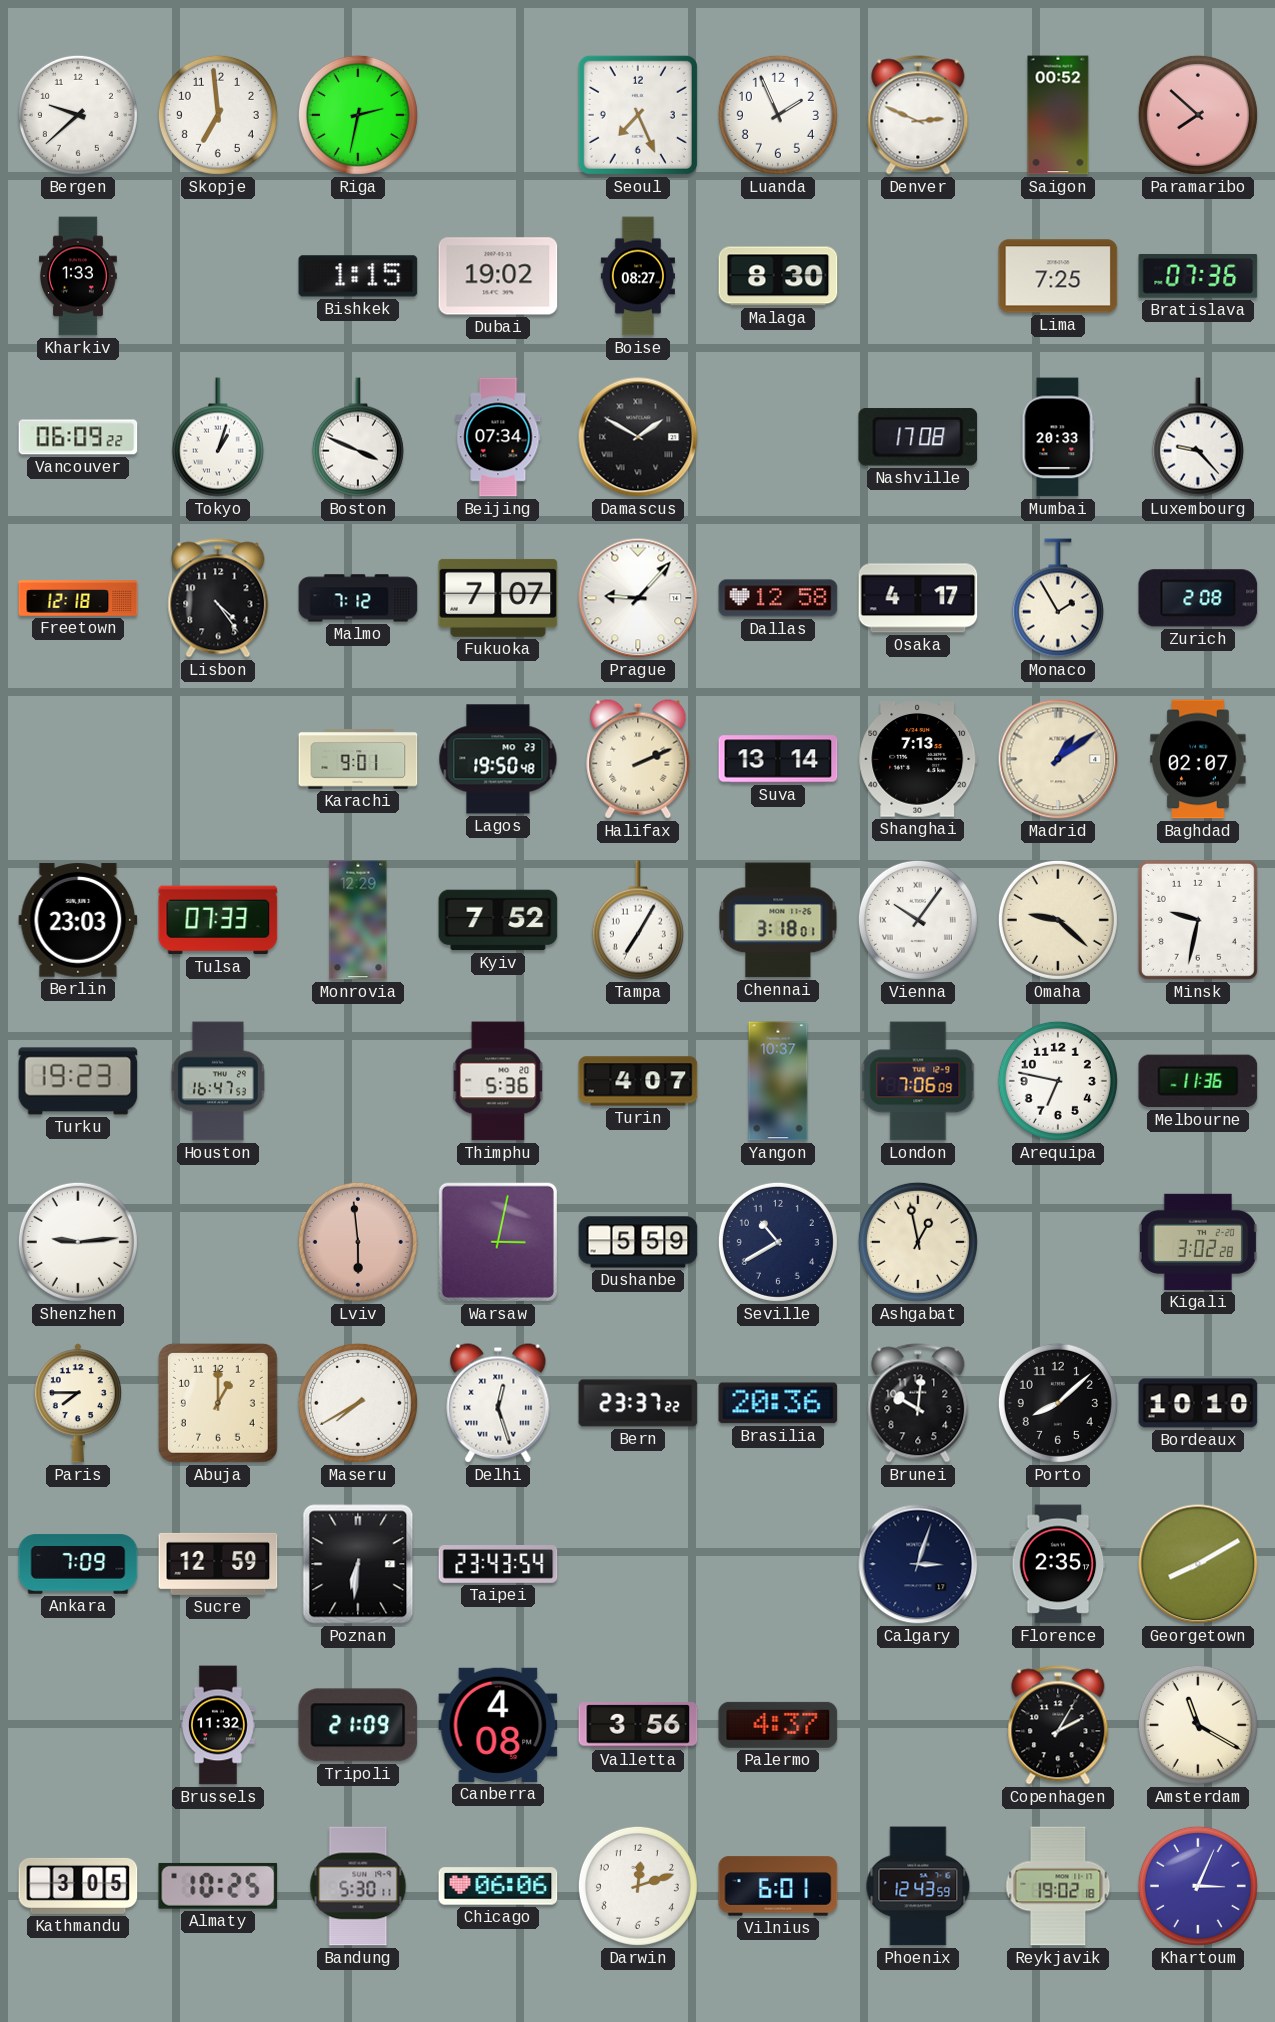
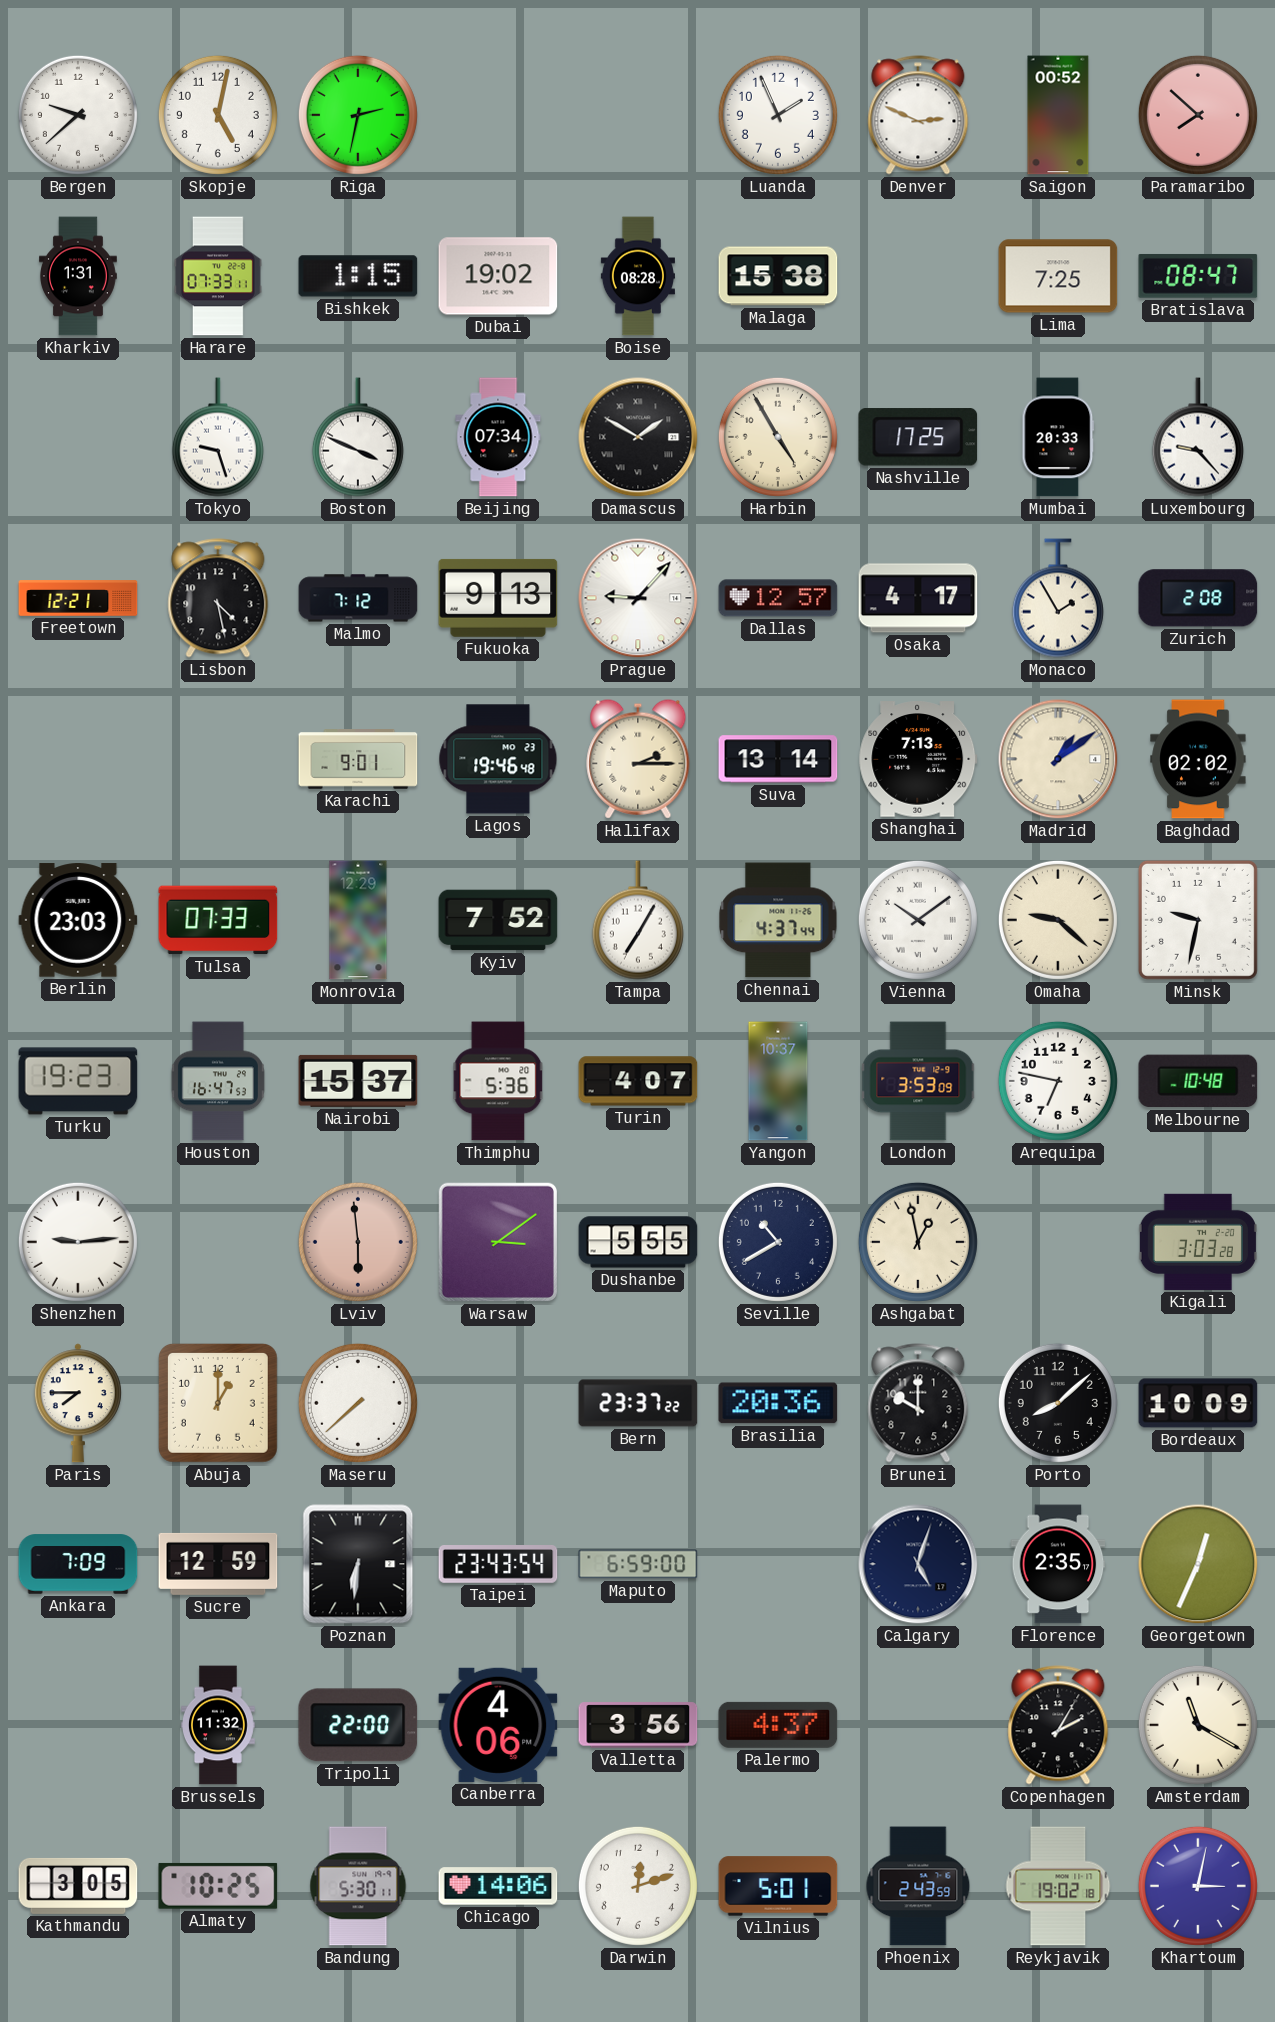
Skopje: 6:59 -> 5:02
Seoul: 7:26 -> none
Kharkiv: 1:33 -> 1:31
Harare: none -> 07:33
Boise: 08:27 -> 08:28
Malaga: 8:30 -> 15:38
Bratislava: 07:36 -> 08:47
Vancouver: 06:09 -> none
Tokyo: 1:03 -> 9:27
Harbin: none -> 4:55
Nashville: 17:08 -> 17:25
Freetown: 12:18 -> 12:21
Lisbon: 4:24 -> 4:28
Fukuoka: 7:07 -> 9:13
Dallas: 12:58 -> 12:57
Lagos: 19:50 -> 19:46
Halifax: 2:11 -> 2:15
Baghdad: 02:07 -> 02:02
Chennai: 3:18 -> 4:37
Vienna: 10:06 -> 10:09
Nairobi: none -> 15:37
London: 7:06 -> 3:53
Melbourne: 11:36 -> 10:48
Warsaw: 3:02 -> 3:09
Dushanbe: 5:59 -> 5:55
Kigali: 3:02 -> 3:03
Maseru: 7:40 -> 7:38
Delhi: 12:27 -> none
Brunei: 10:01 -> 10:00
Bordeaux: 10:10 -> 10:09
Maputo: none -> 6:59
Calgary: 3:03 -> 5:03
Georgetown: 8:10 -> 12:34
Tripoli: 21:09 -> 22:00
Canberra: 4:08 -> 4:06
Chicago: 06:06 -> 14:06
Vilnius: 6:01 -> 5:01
Phoenix: 12:43 -> 2:43
Khartoum: 3:04 -> 3:02
